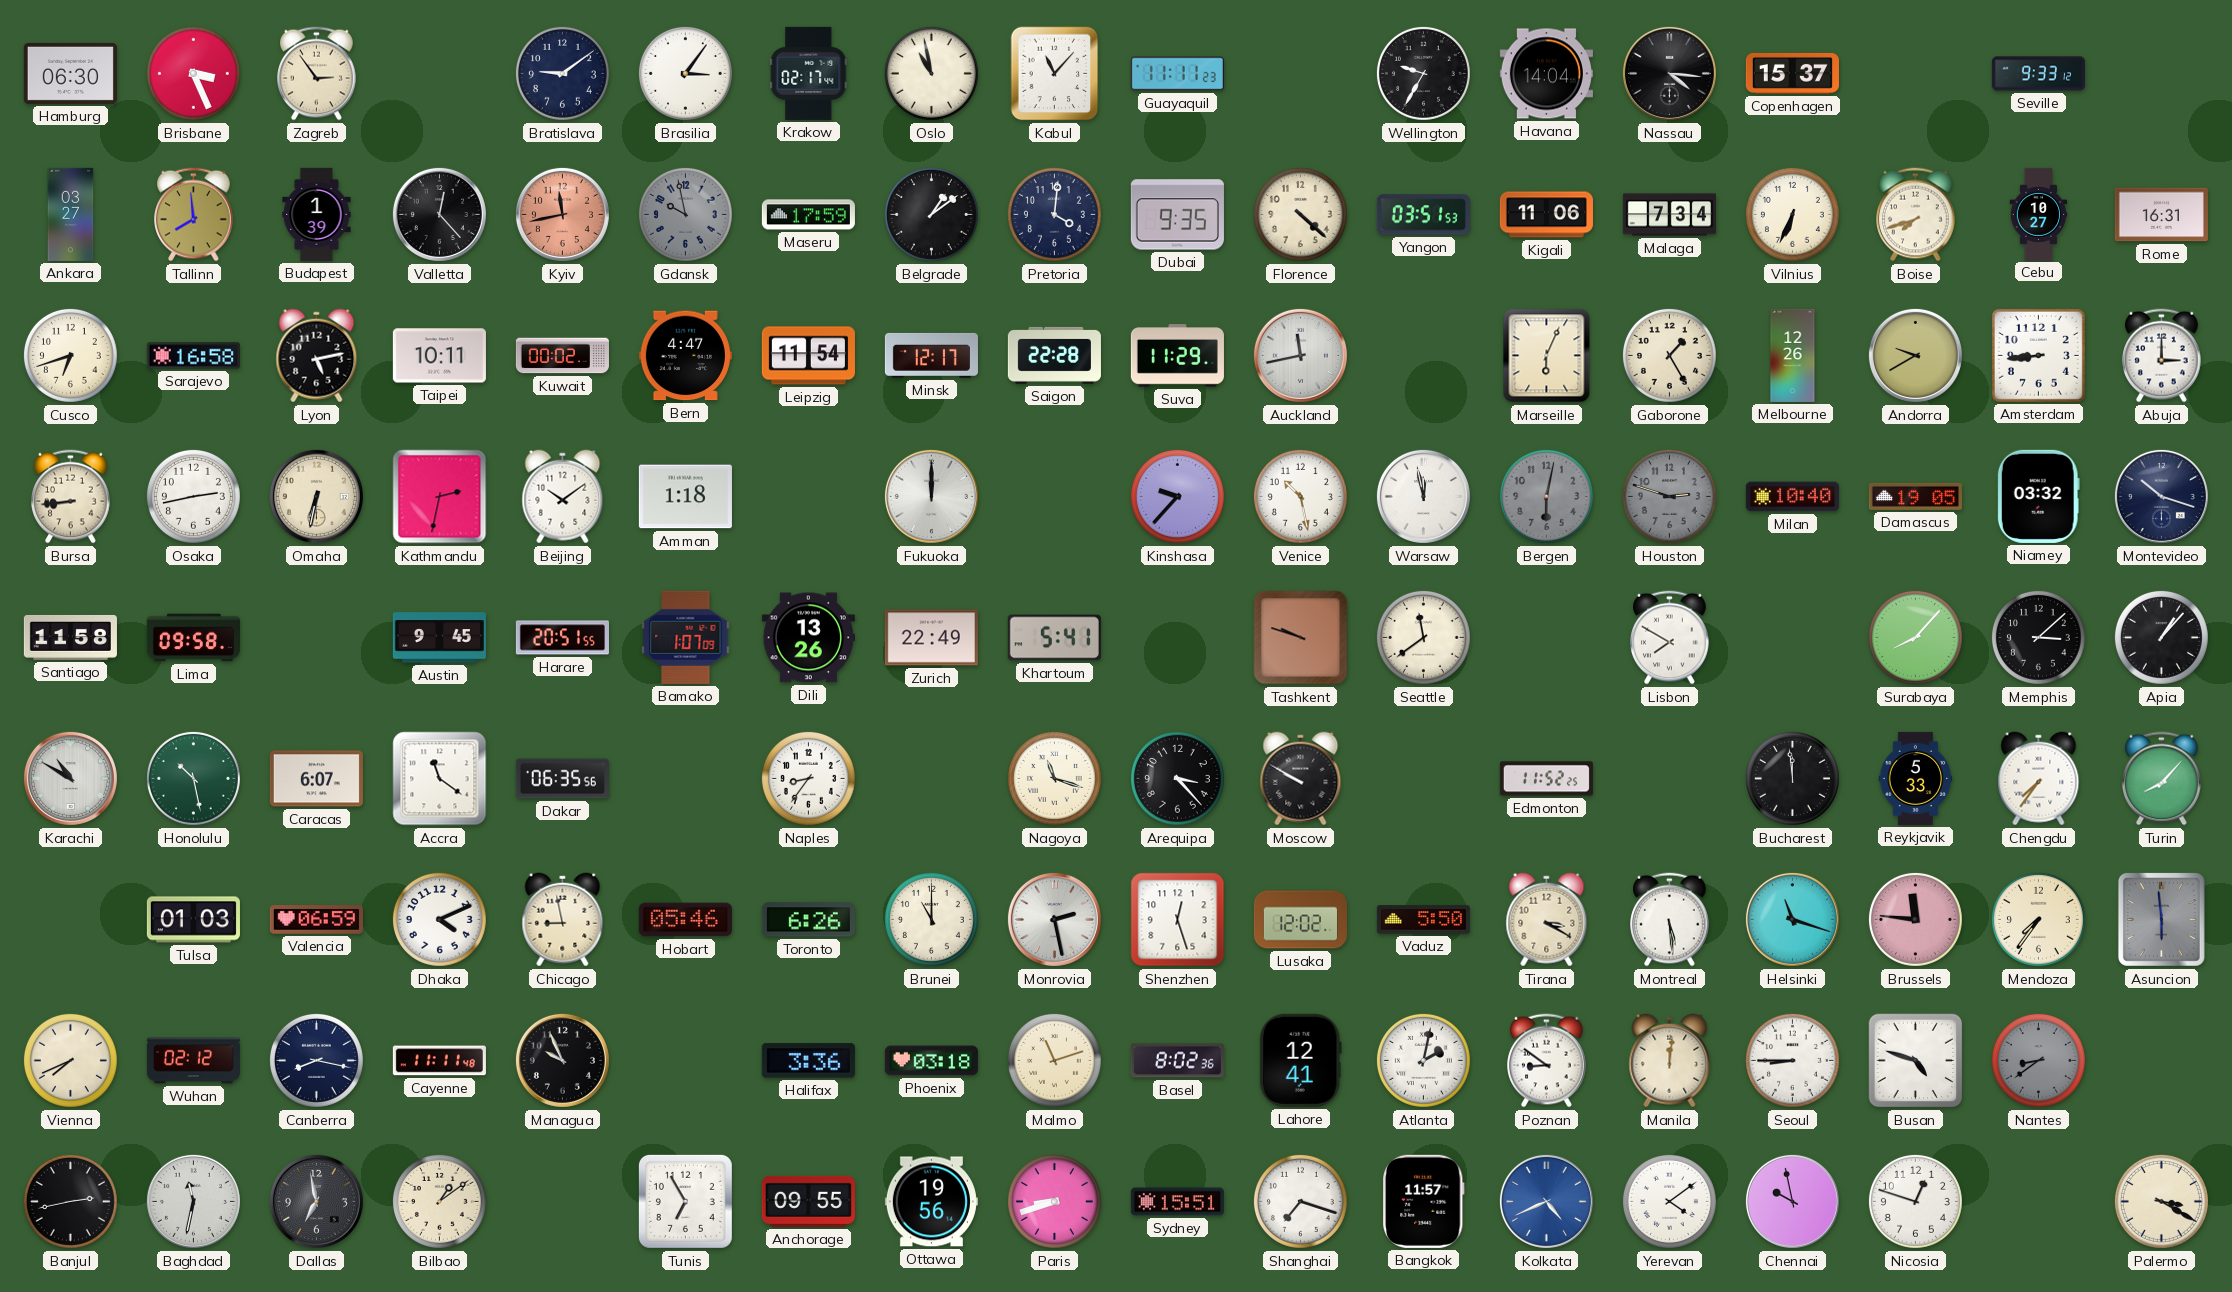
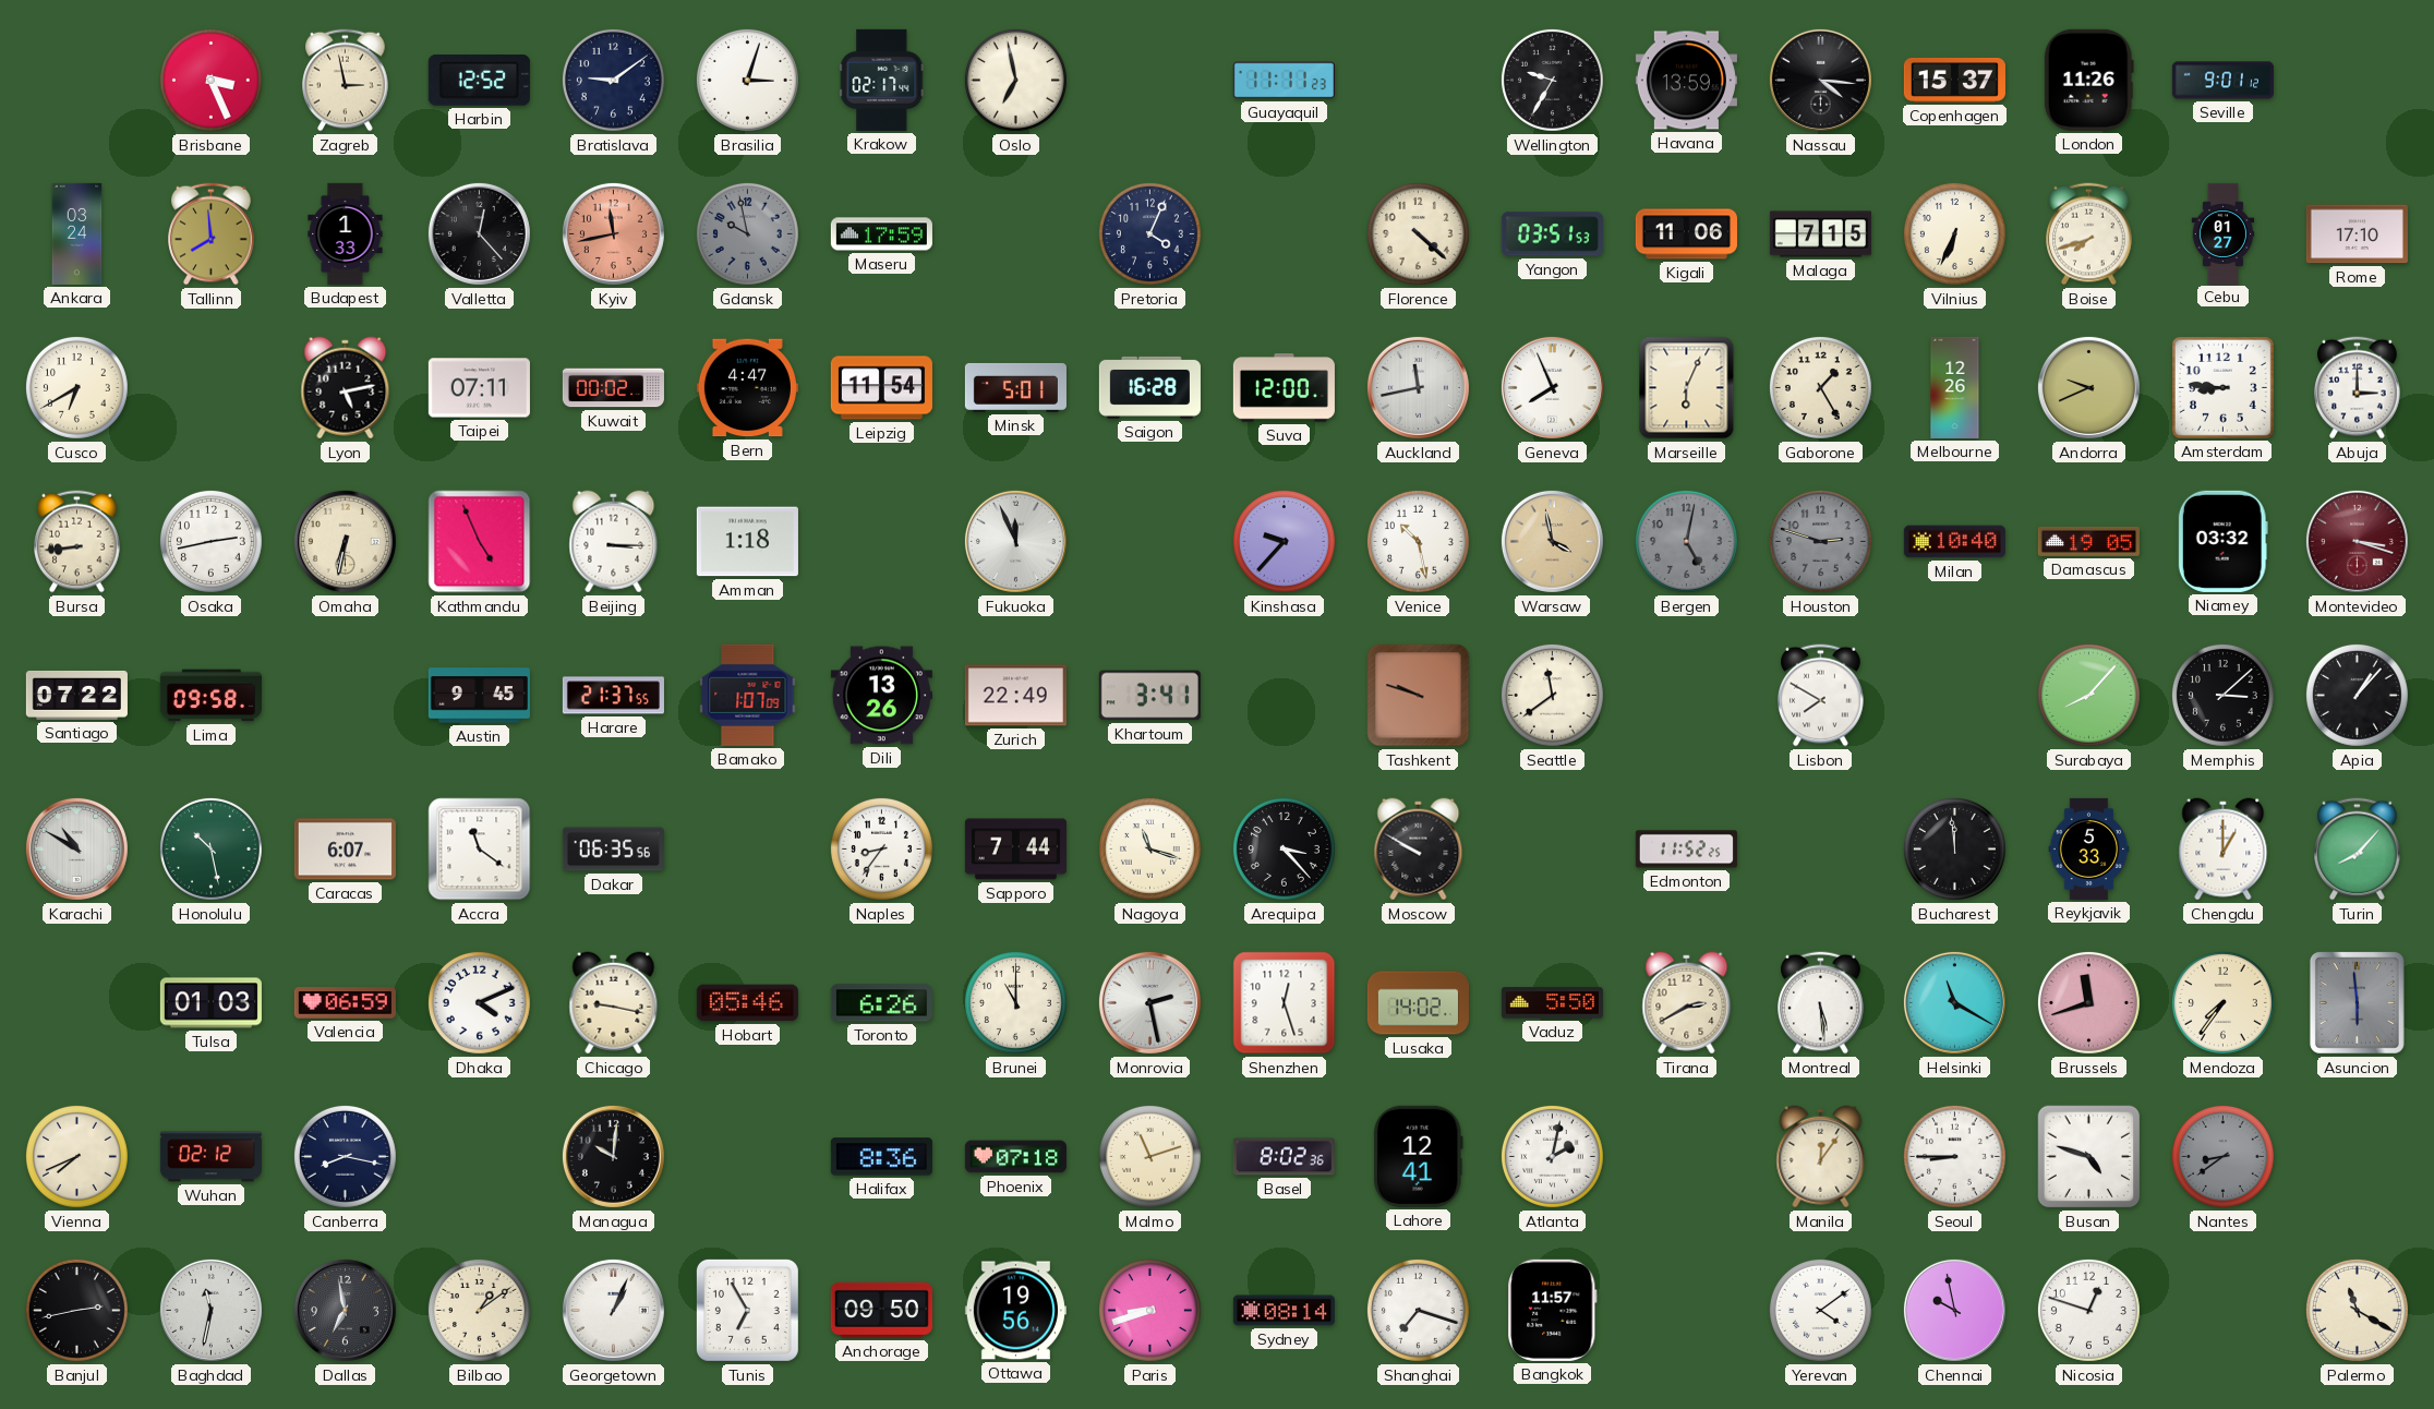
Hamburg: 06:30 -> none
Zagreb: 2:54 -> 2:58
Harbin: none -> 12:52
Brasilia: 3:06 -> 3:03
Oslo: 10:58 -> 6:58
Kabul: 11:07 -> none
Havana: 14:04 -> 13:59
London: none -> 11:26
Seville: 9:33 -> 9:01
Ankara: 03:27 -> 03:24
Budapest: 1:39 -> 1:33
Belgrade: 1:09 -> none
Pretoria: 4:01 -> 4:04
Dubai: 9:35 -> none
Malaga: 7:34 -> 7:15
Cebu: 10:27 -> 01:27
Rome: 16:31 -> 17:10
Cusco: 6:42 -> 6:40
Sarajevo: 16:58 -> none
Taipei: 10:11 -> 07:11
Minsk: 12:17 -> 5:01
Saigon: 22:28 -> 16:28
Suva: 11:29 -> 12:00
Geneva: none -> 7:56
Andorra: 9:40 -> 9:41
Amsterdam: 8:44 -> 8:46
Kathmandu: 2:32 -> 4:56
Beijing: 10:09 -> 3:15
Fukuoka: 12:00 -> 11:56
Warsaw: 11:58 -> 3:58
Warsaw dial: white -> champagne
Bergen: 6:02 -> 5:02
Montevideo: 10:18 -> 3:18
Montevideo dial: navy -> burgundy
Santiago: 11:58 -> 07:22
Harare: 20:51 -> 21:37
Khartoum: 5:41 -> 3:41
Sapporo: none -> 7:44
Chengdu: 7:36 -> 1:00
Chicago: 8:58 -> 9:17
Lusaka: 12:02 -> 14:02
Tirana: 3:20 -> 2:40
Helsinki: 11:18 -> 11:20
Brussels: 11:46 -> 11:42
Cayenne: 11:11 -> none
Managua: 9:56 -> 10:01
Halifax: 3:36 -> 8:36
Phoenix: 03:18 -> 07:18
Poznan: 8:51 -> none
Manila: 12:01 -> 12:06
Georgetown: none -> 1:04
Anchorage: 09:55 -> 09:50
Sydney: 15:51 -> 08:14
Kolkata: 4:41 -> none
Palermo: 3:20 -> 11:20
